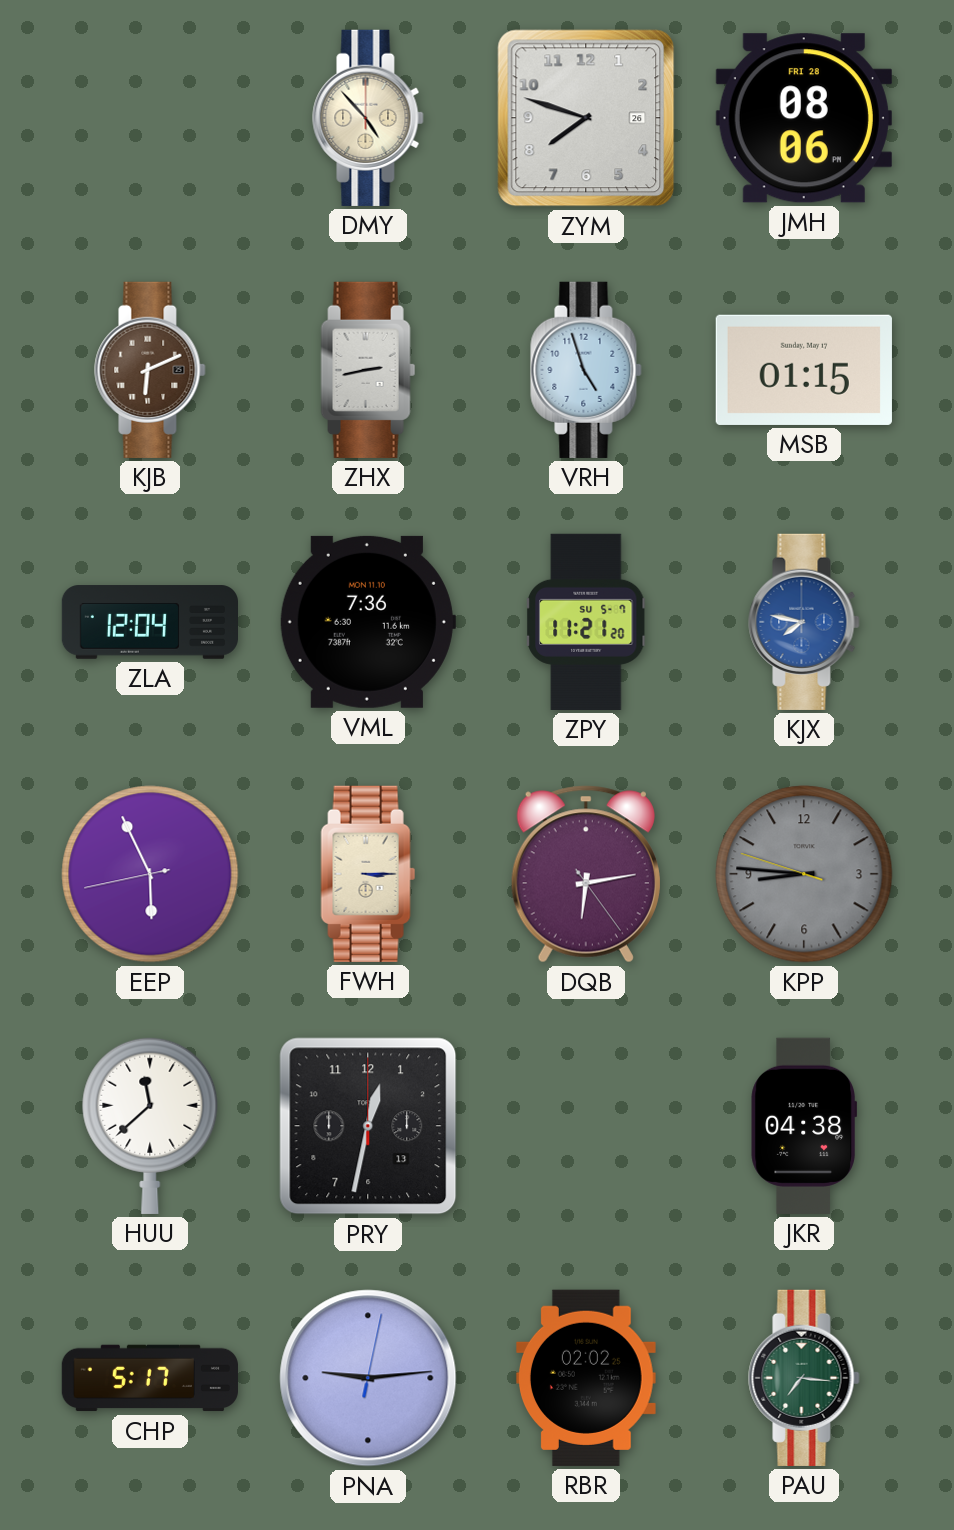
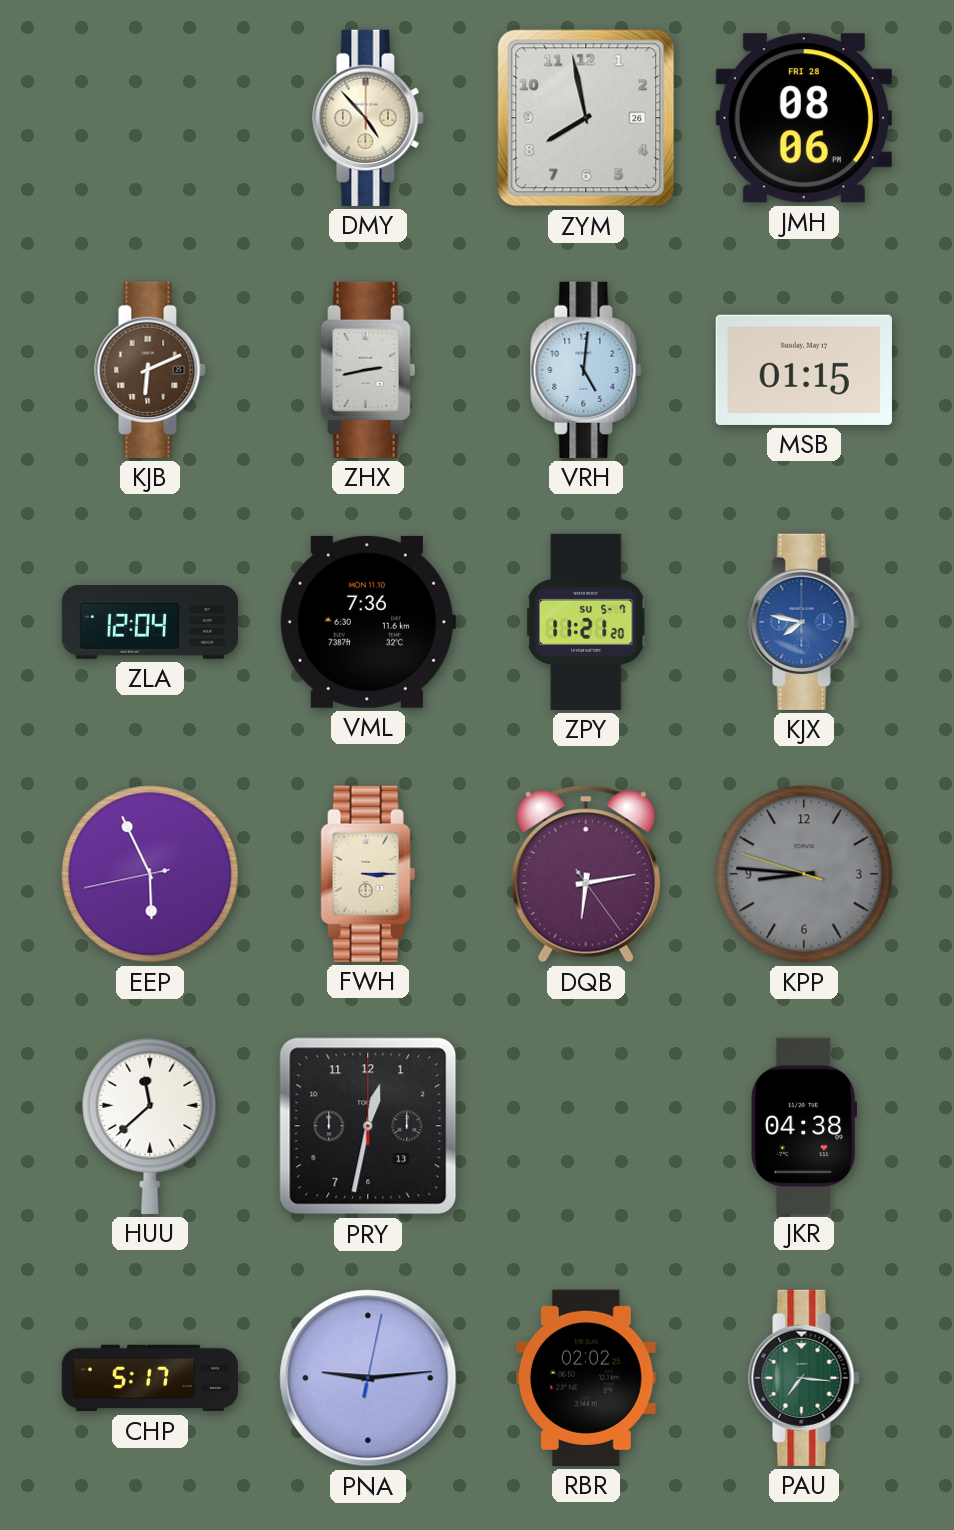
ZYM: 7:48 -> 7:58
VRH: 4:57 -> 5:01
